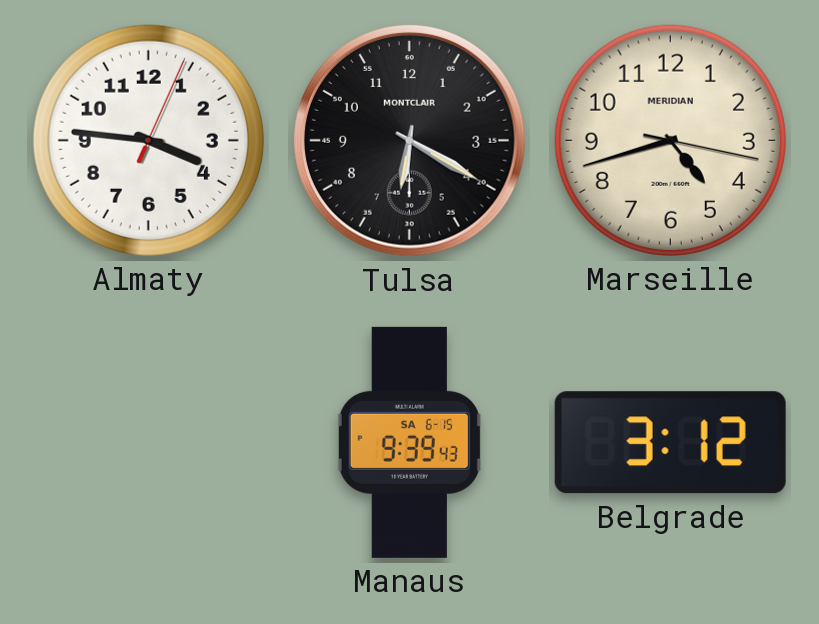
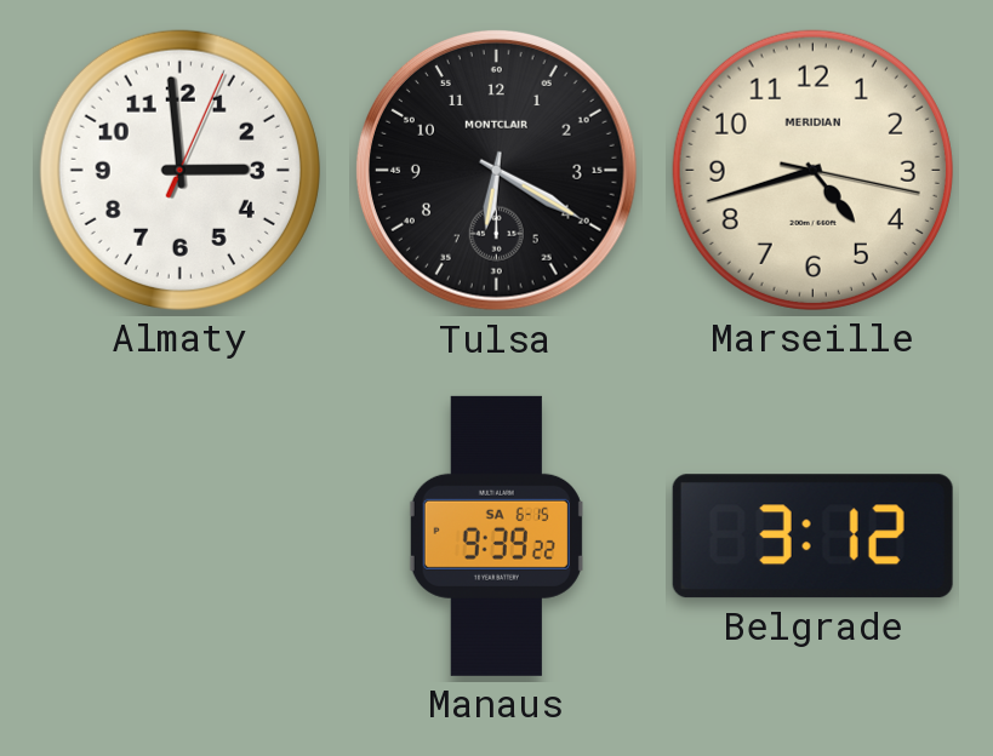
Almaty: 3:46 -> 2:59
Manaus: 9:39:43 -> 9:39:22
